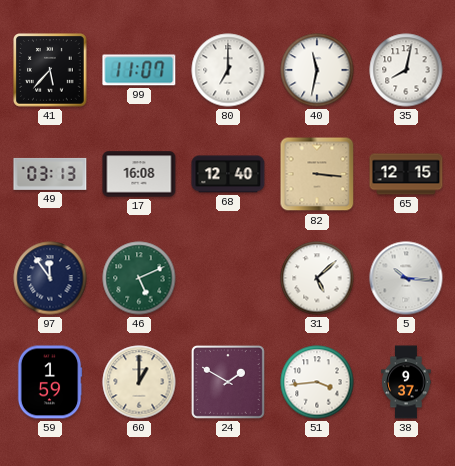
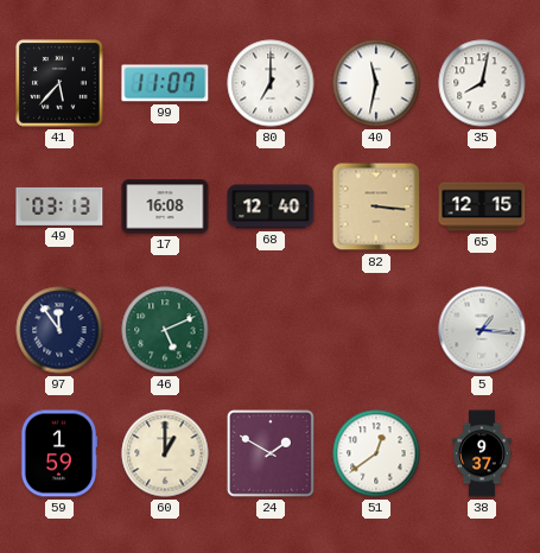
31: 5:08 -> none
5: 10:16 -> 1:16
51: 3:44 -> 12:39
